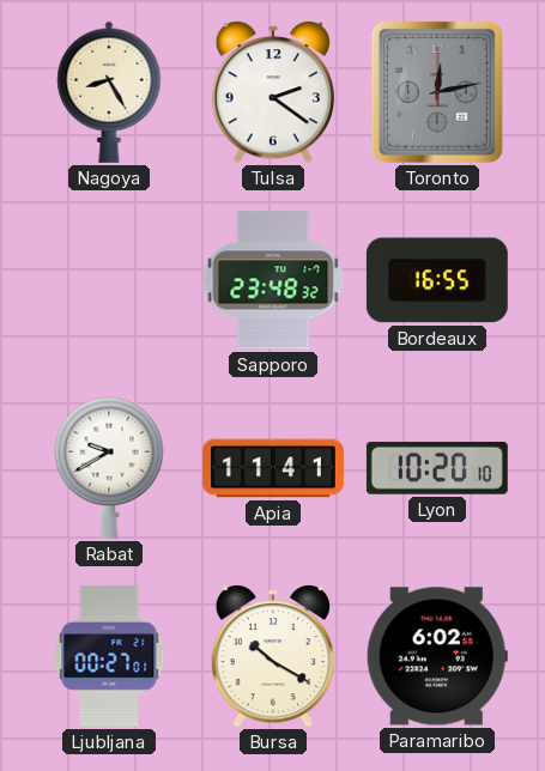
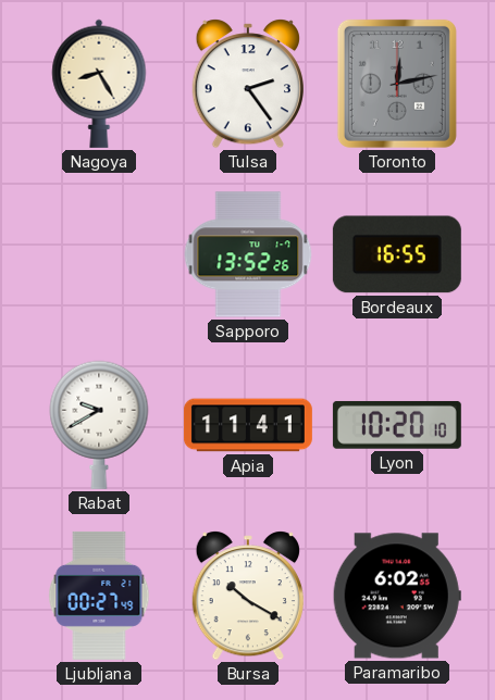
Tulsa: 2:21 -> 2:24
Sapporo: 23:48 -> 13:52
Ljubljana: 00:27:01 -> 00:27:49
